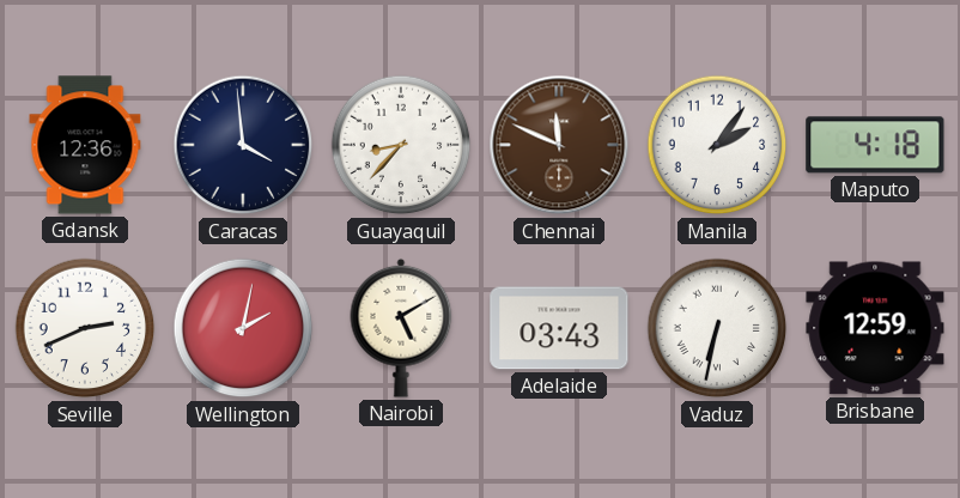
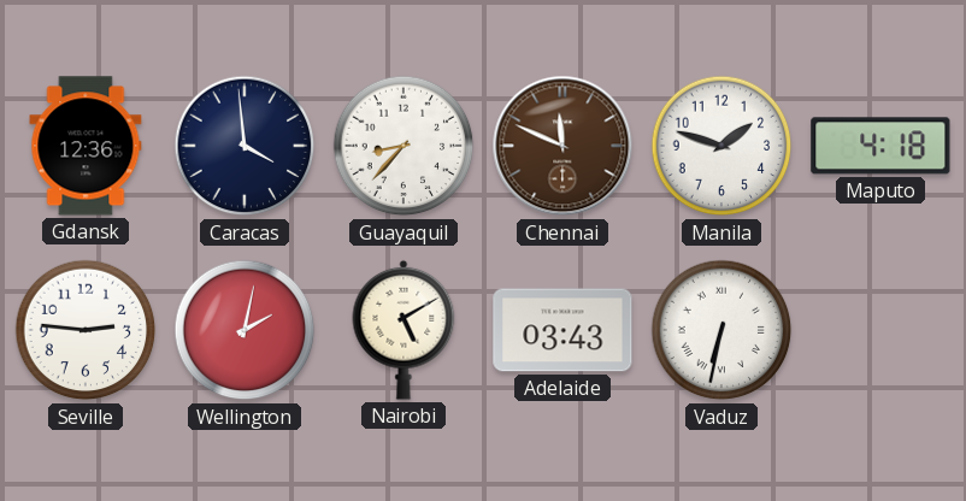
Manila: 2:06 -> 1:48
Seville: 2:41 -> 2:46
Brisbane: 12:59 -> none
